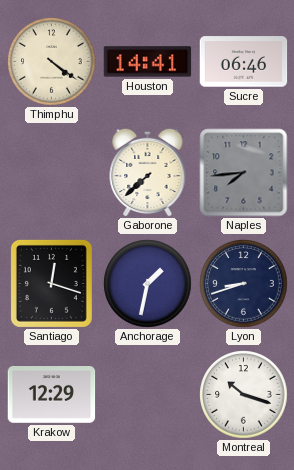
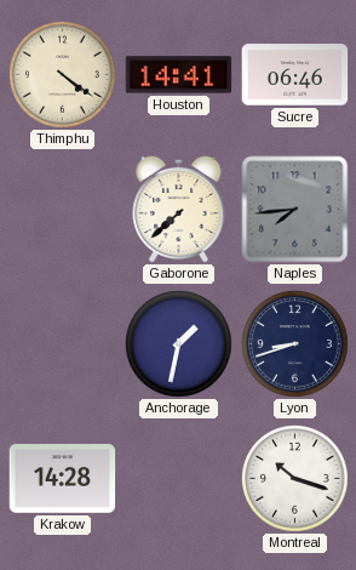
Santiago: 12:18 -> none
Krakow: 12:29 -> 14:28
